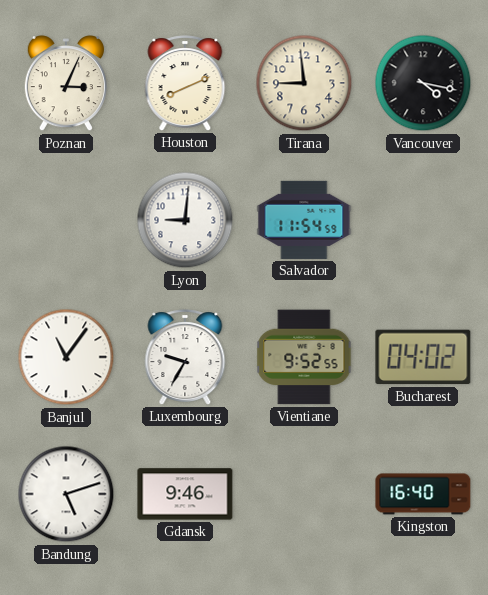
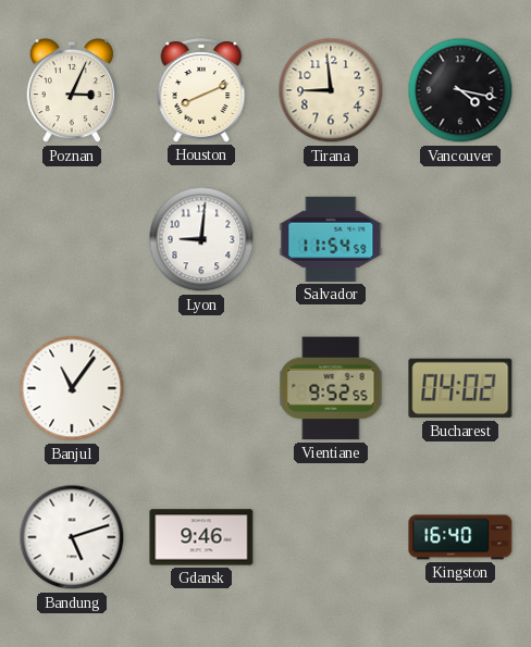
Luxembourg: 9:35 -> none
